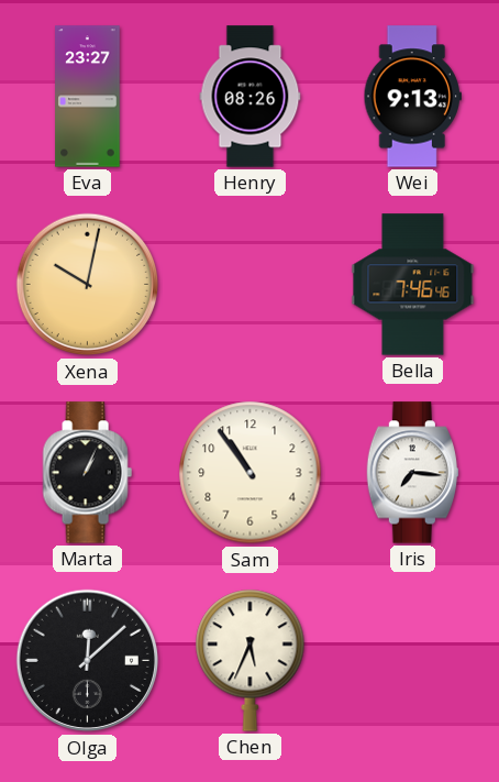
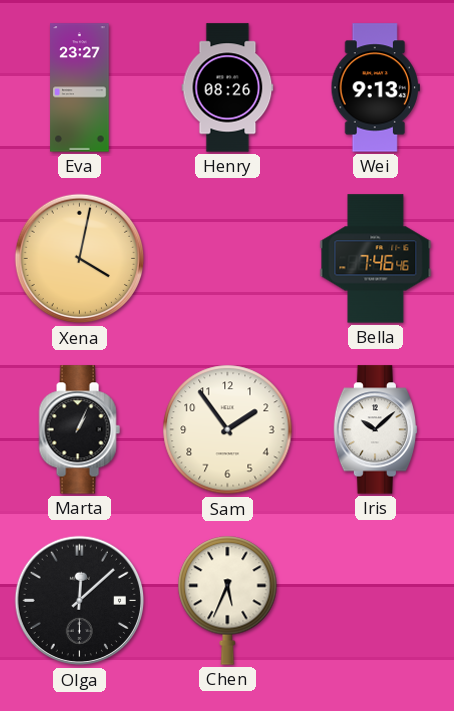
Xena: 10:02 -> 4:02
Sam: 10:54 -> 1:54
Iris: 7:16 -> 10:08
